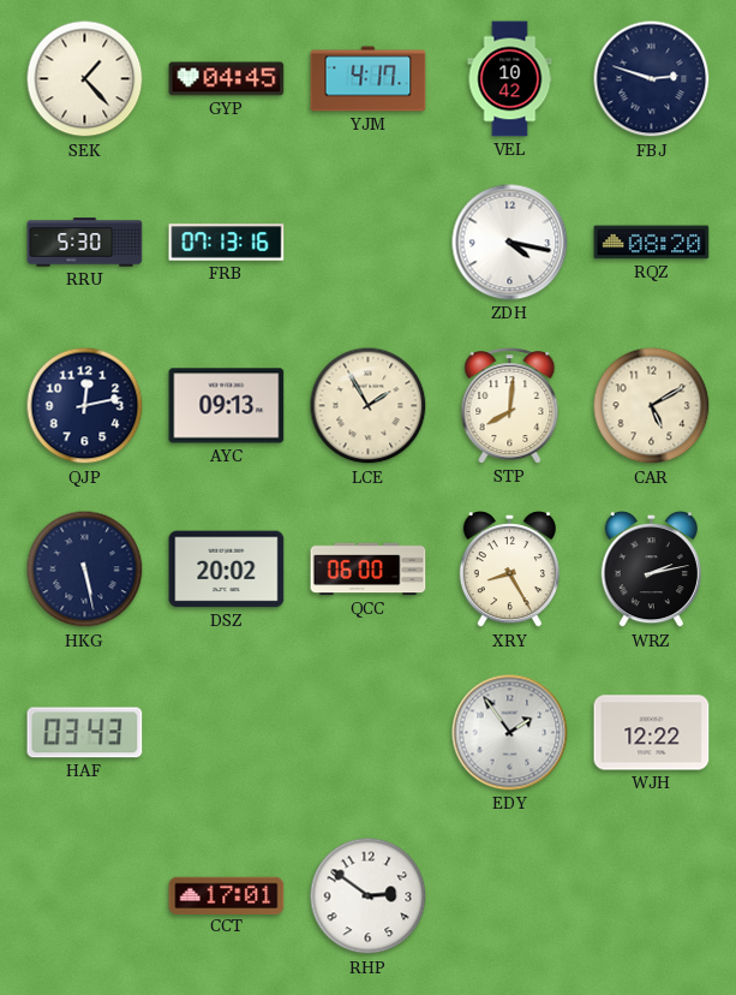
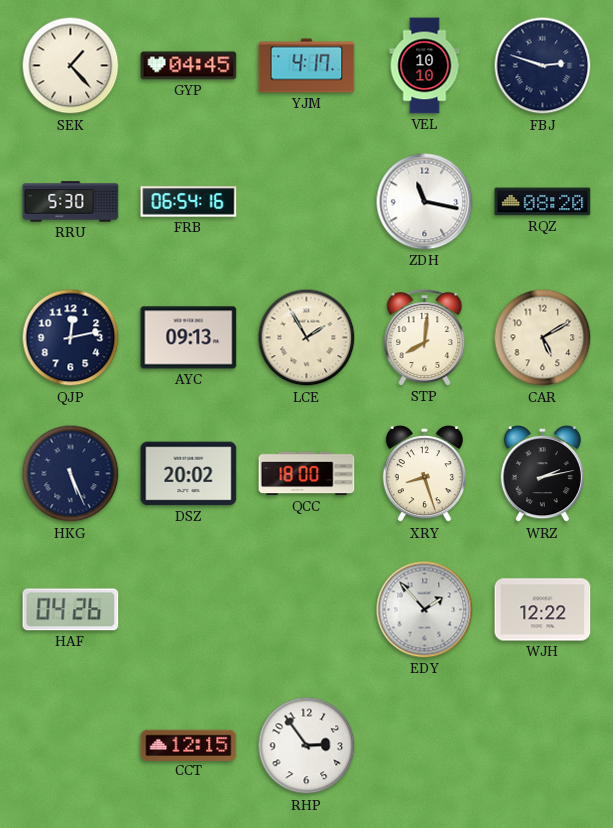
VEL: 10:42 -> 10:10
FRB: 07:13 -> 06:54
ZDH: 4:17 -> 11:17
HKG: 5:28 -> 5:26
QCC: 06:00 -> 18:00
XRY: 8:25 -> 8:27
HAF: 03:43 -> 04:26
EDY: 1:54 -> 1:53
CCT: 17:01 -> 12:15
RHP: 2:51 -> 2:54
